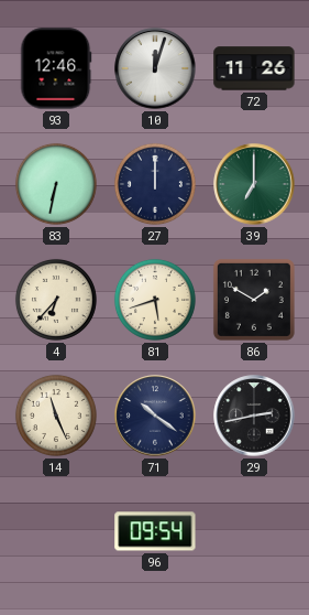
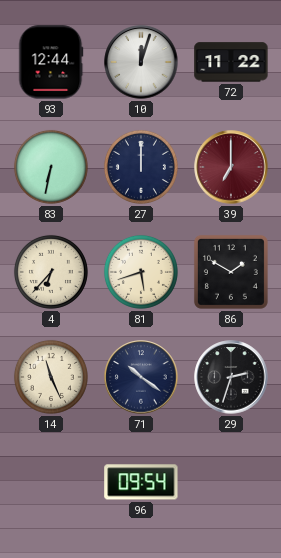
93: 12:46 -> 12:44
72: 11:26 -> 11:22
39 dial: green -> burgundy
29: 2:43 -> 2:33
